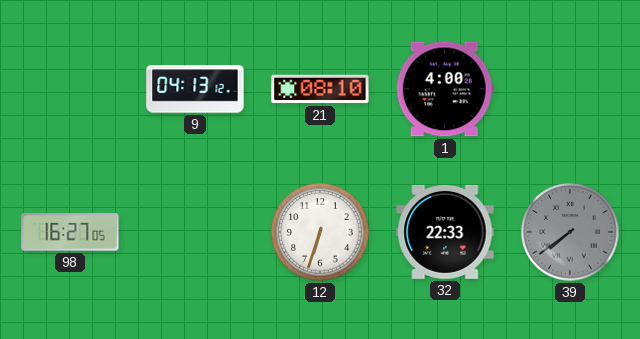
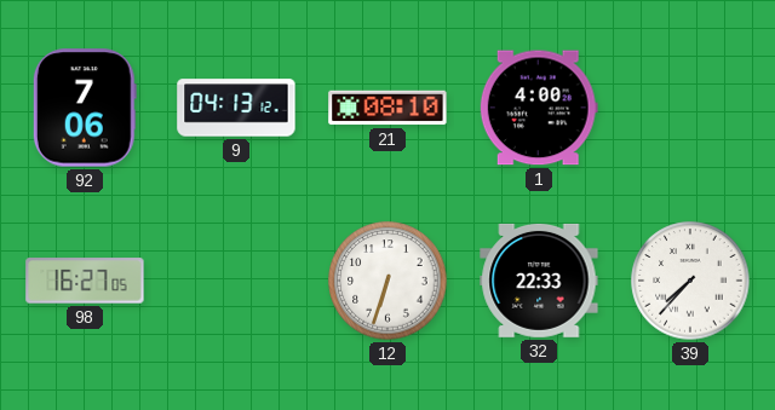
92: none -> 7:06
39: 7:39 -> 7:37
39 dial: grey -> white
